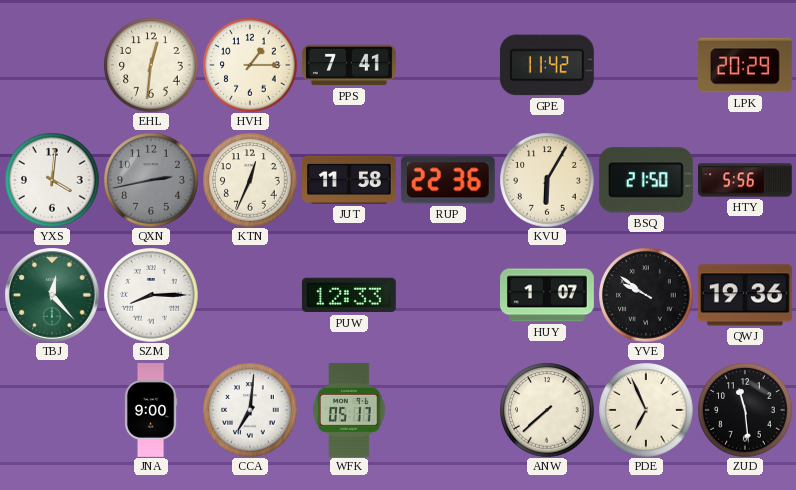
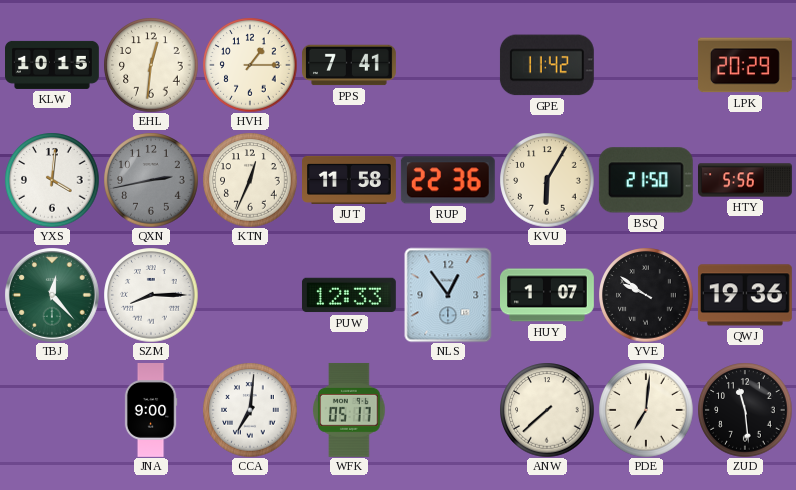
KLW: none -> 10:15
NLS: none -> 12:54
PDE: 6:56 -> 7:01
